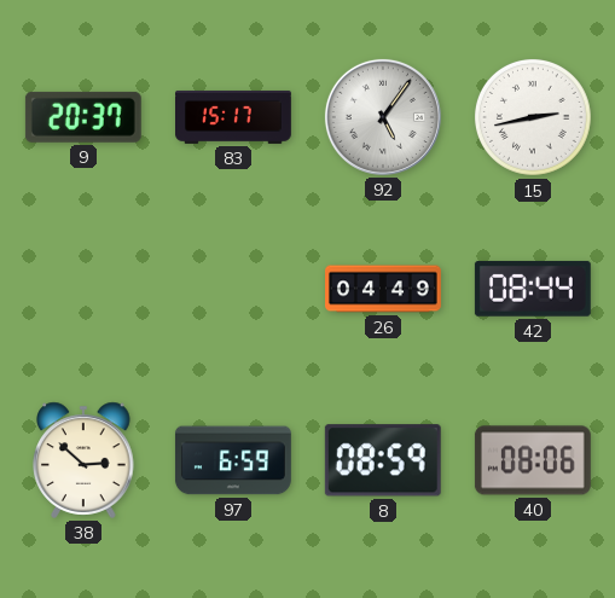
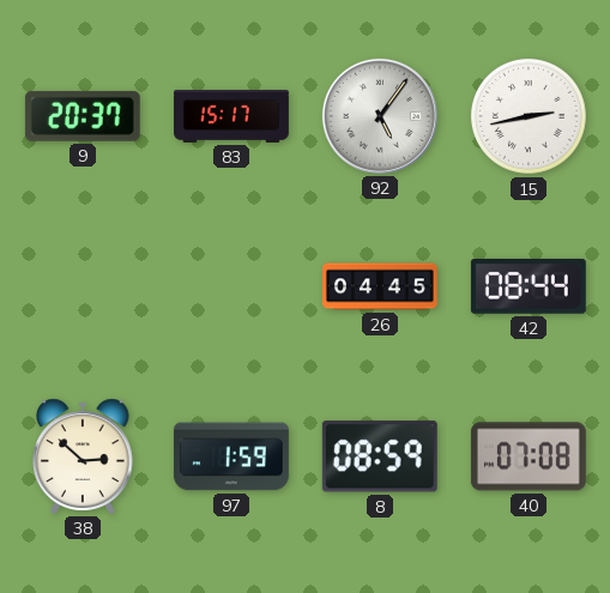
26: 04:49 -> 04:45
97: 6:59 -> 1:59
40: 08:06 -> 07:08
